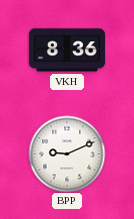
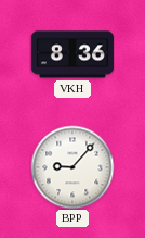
BPP: 9:11 -> 9:07
